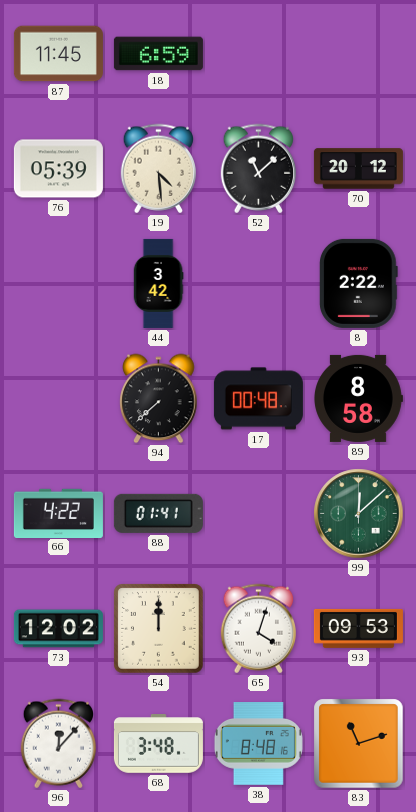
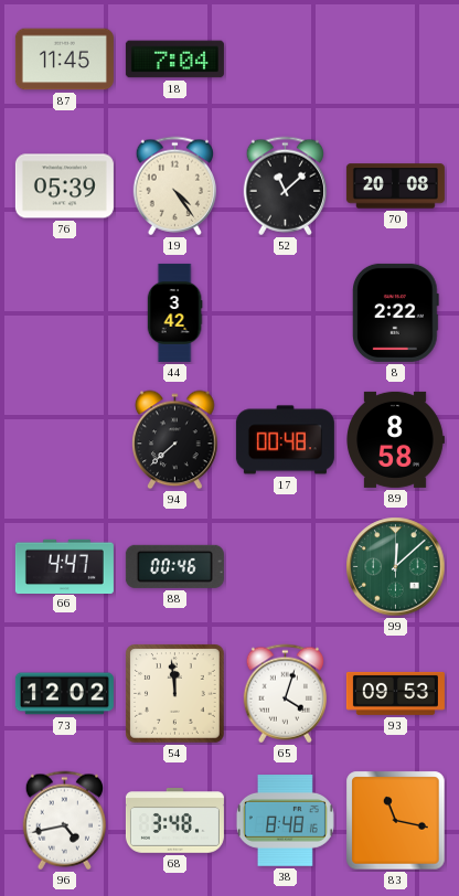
18: 6:59 -> 7:04
19: 4:29 -> 4:24
70: 20:12 -> 20:08
66: 4:22 -> 4:47
88: 01:41 -> 00:46
54: 12:00 -> 11:59
96: 12:07 -> 4:43
83: 11:12 -> 11:17
